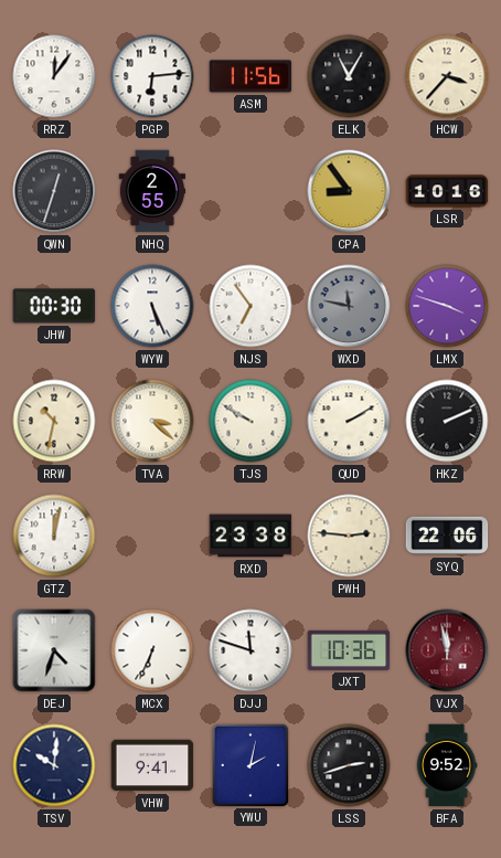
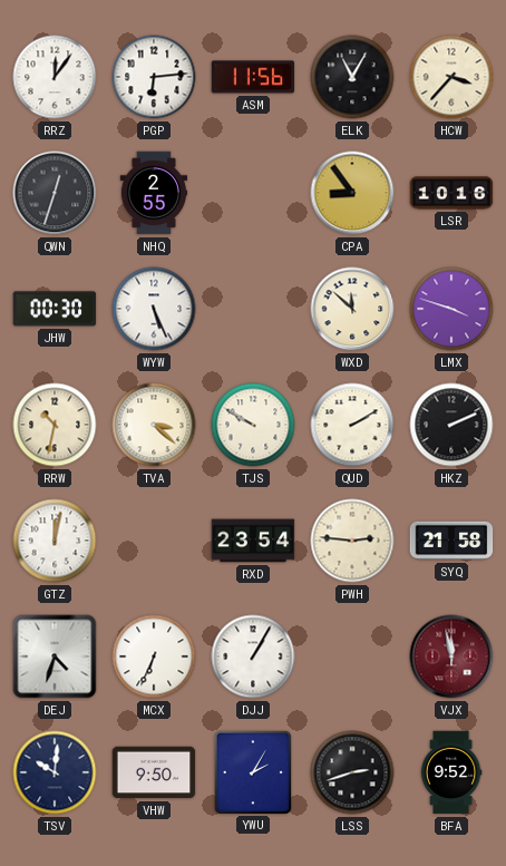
NJS: 6:54 -> none
WXD: 11:47 -> 11:52
WXD dial: grey -> cream
RXD: 23:38 -> 23:54
SYQ: 22:06 -> 21:58
DJJ: 11:48 -> 1:05
JXT: 10:36 -> none
VHW: 9:41 -> 9:50
YWU: 2:02 -> 2:05
